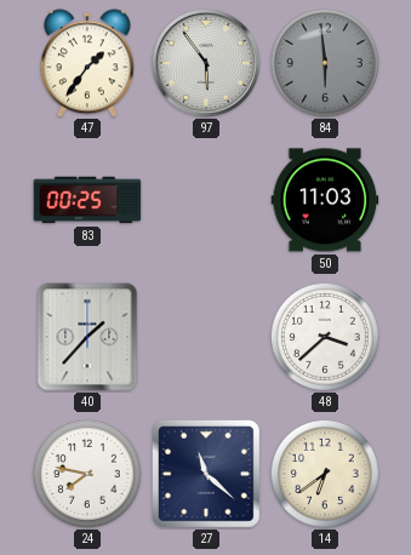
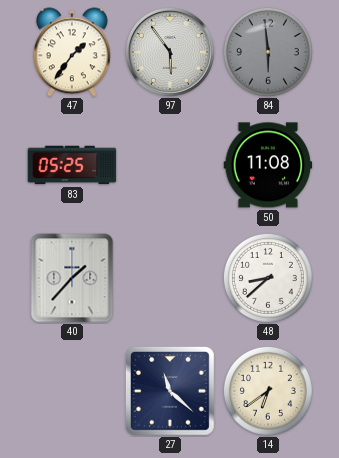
83: 00:25 -> 05:25
50: 11:03 -> 11:08
48: 3:38 -> 8:38
24: 7:47 -> none
